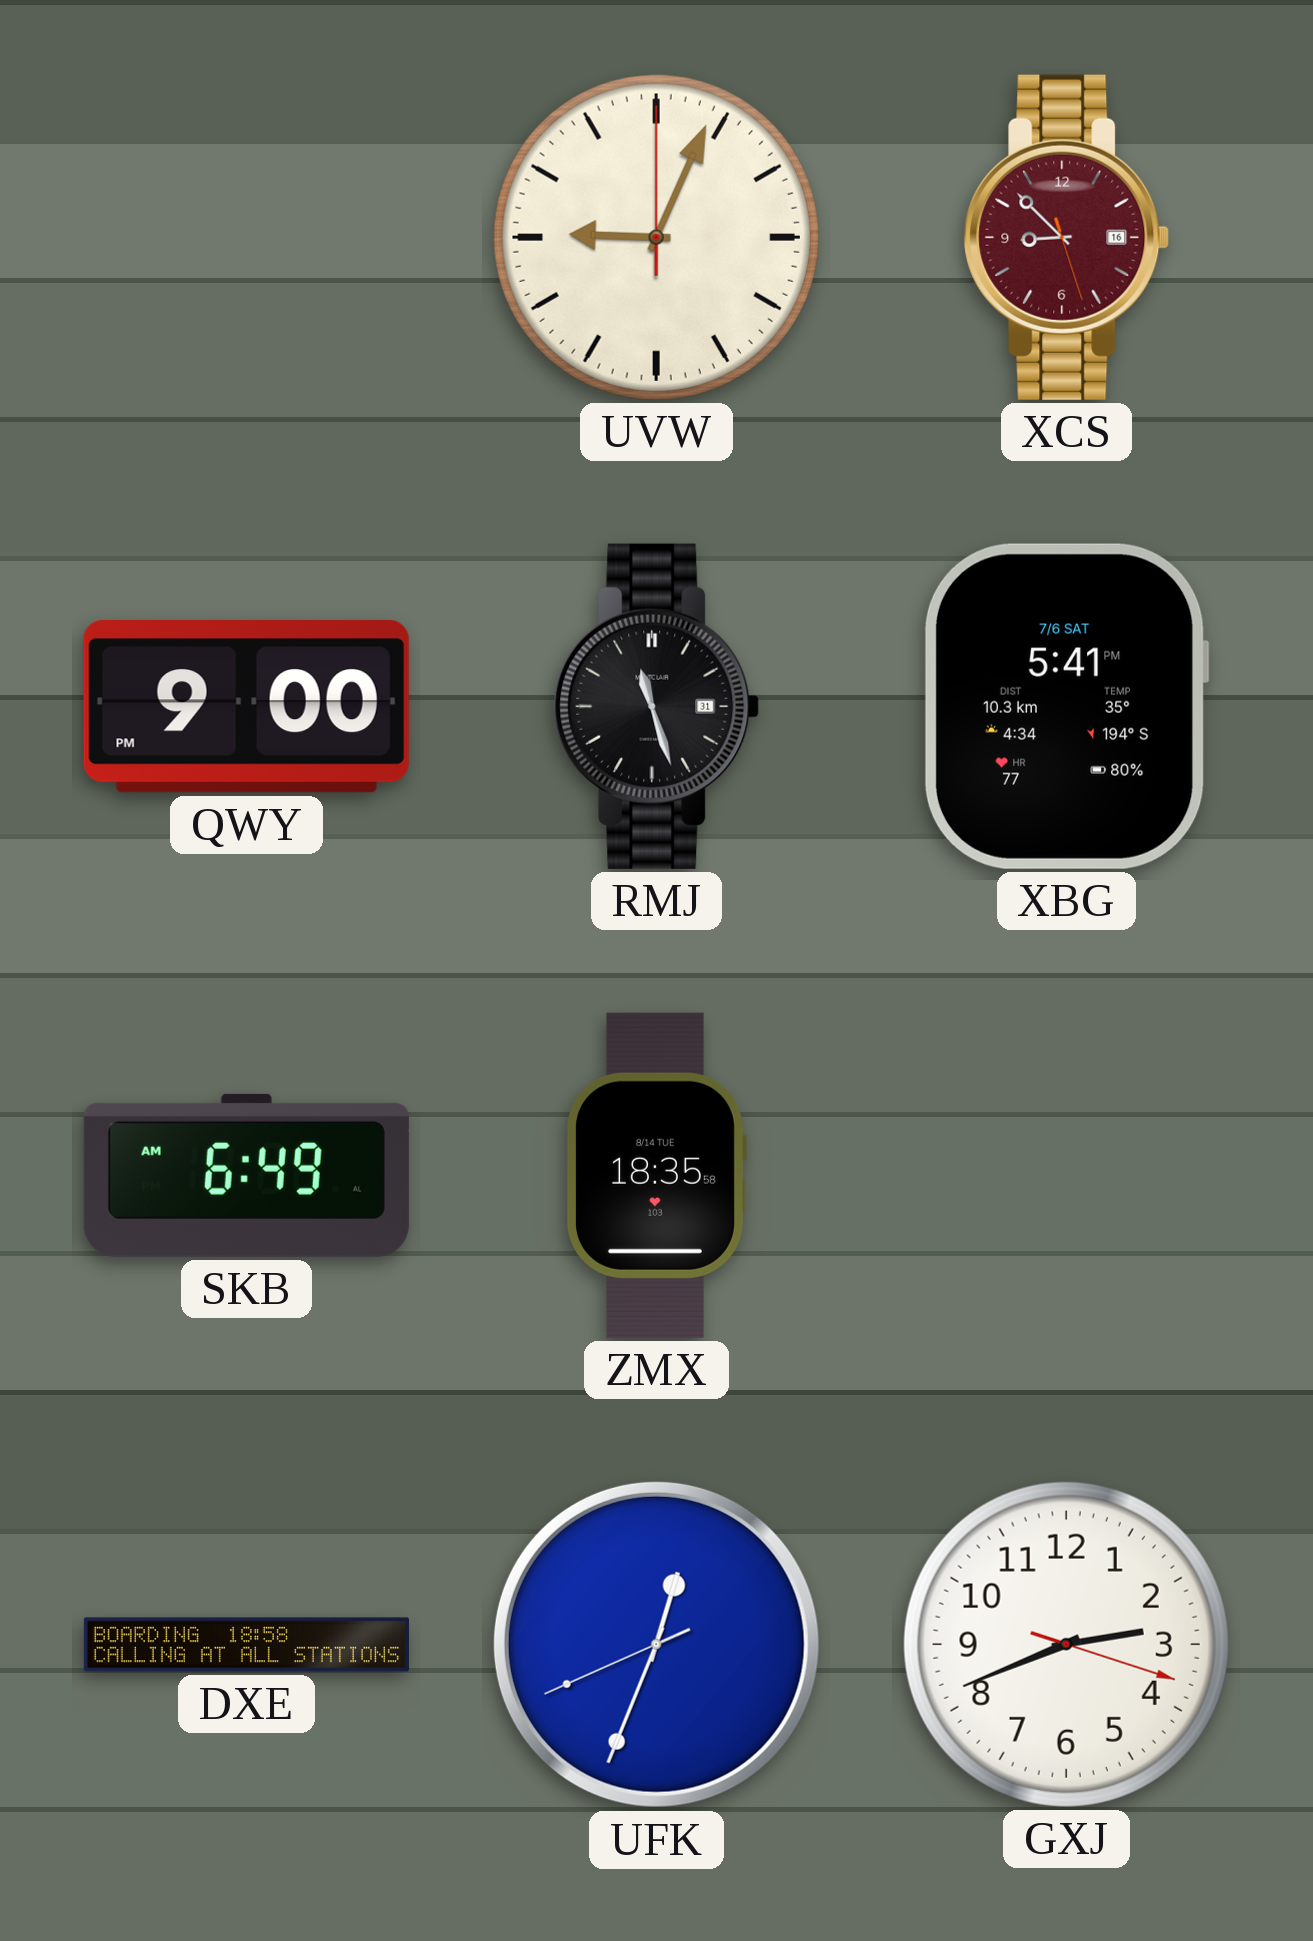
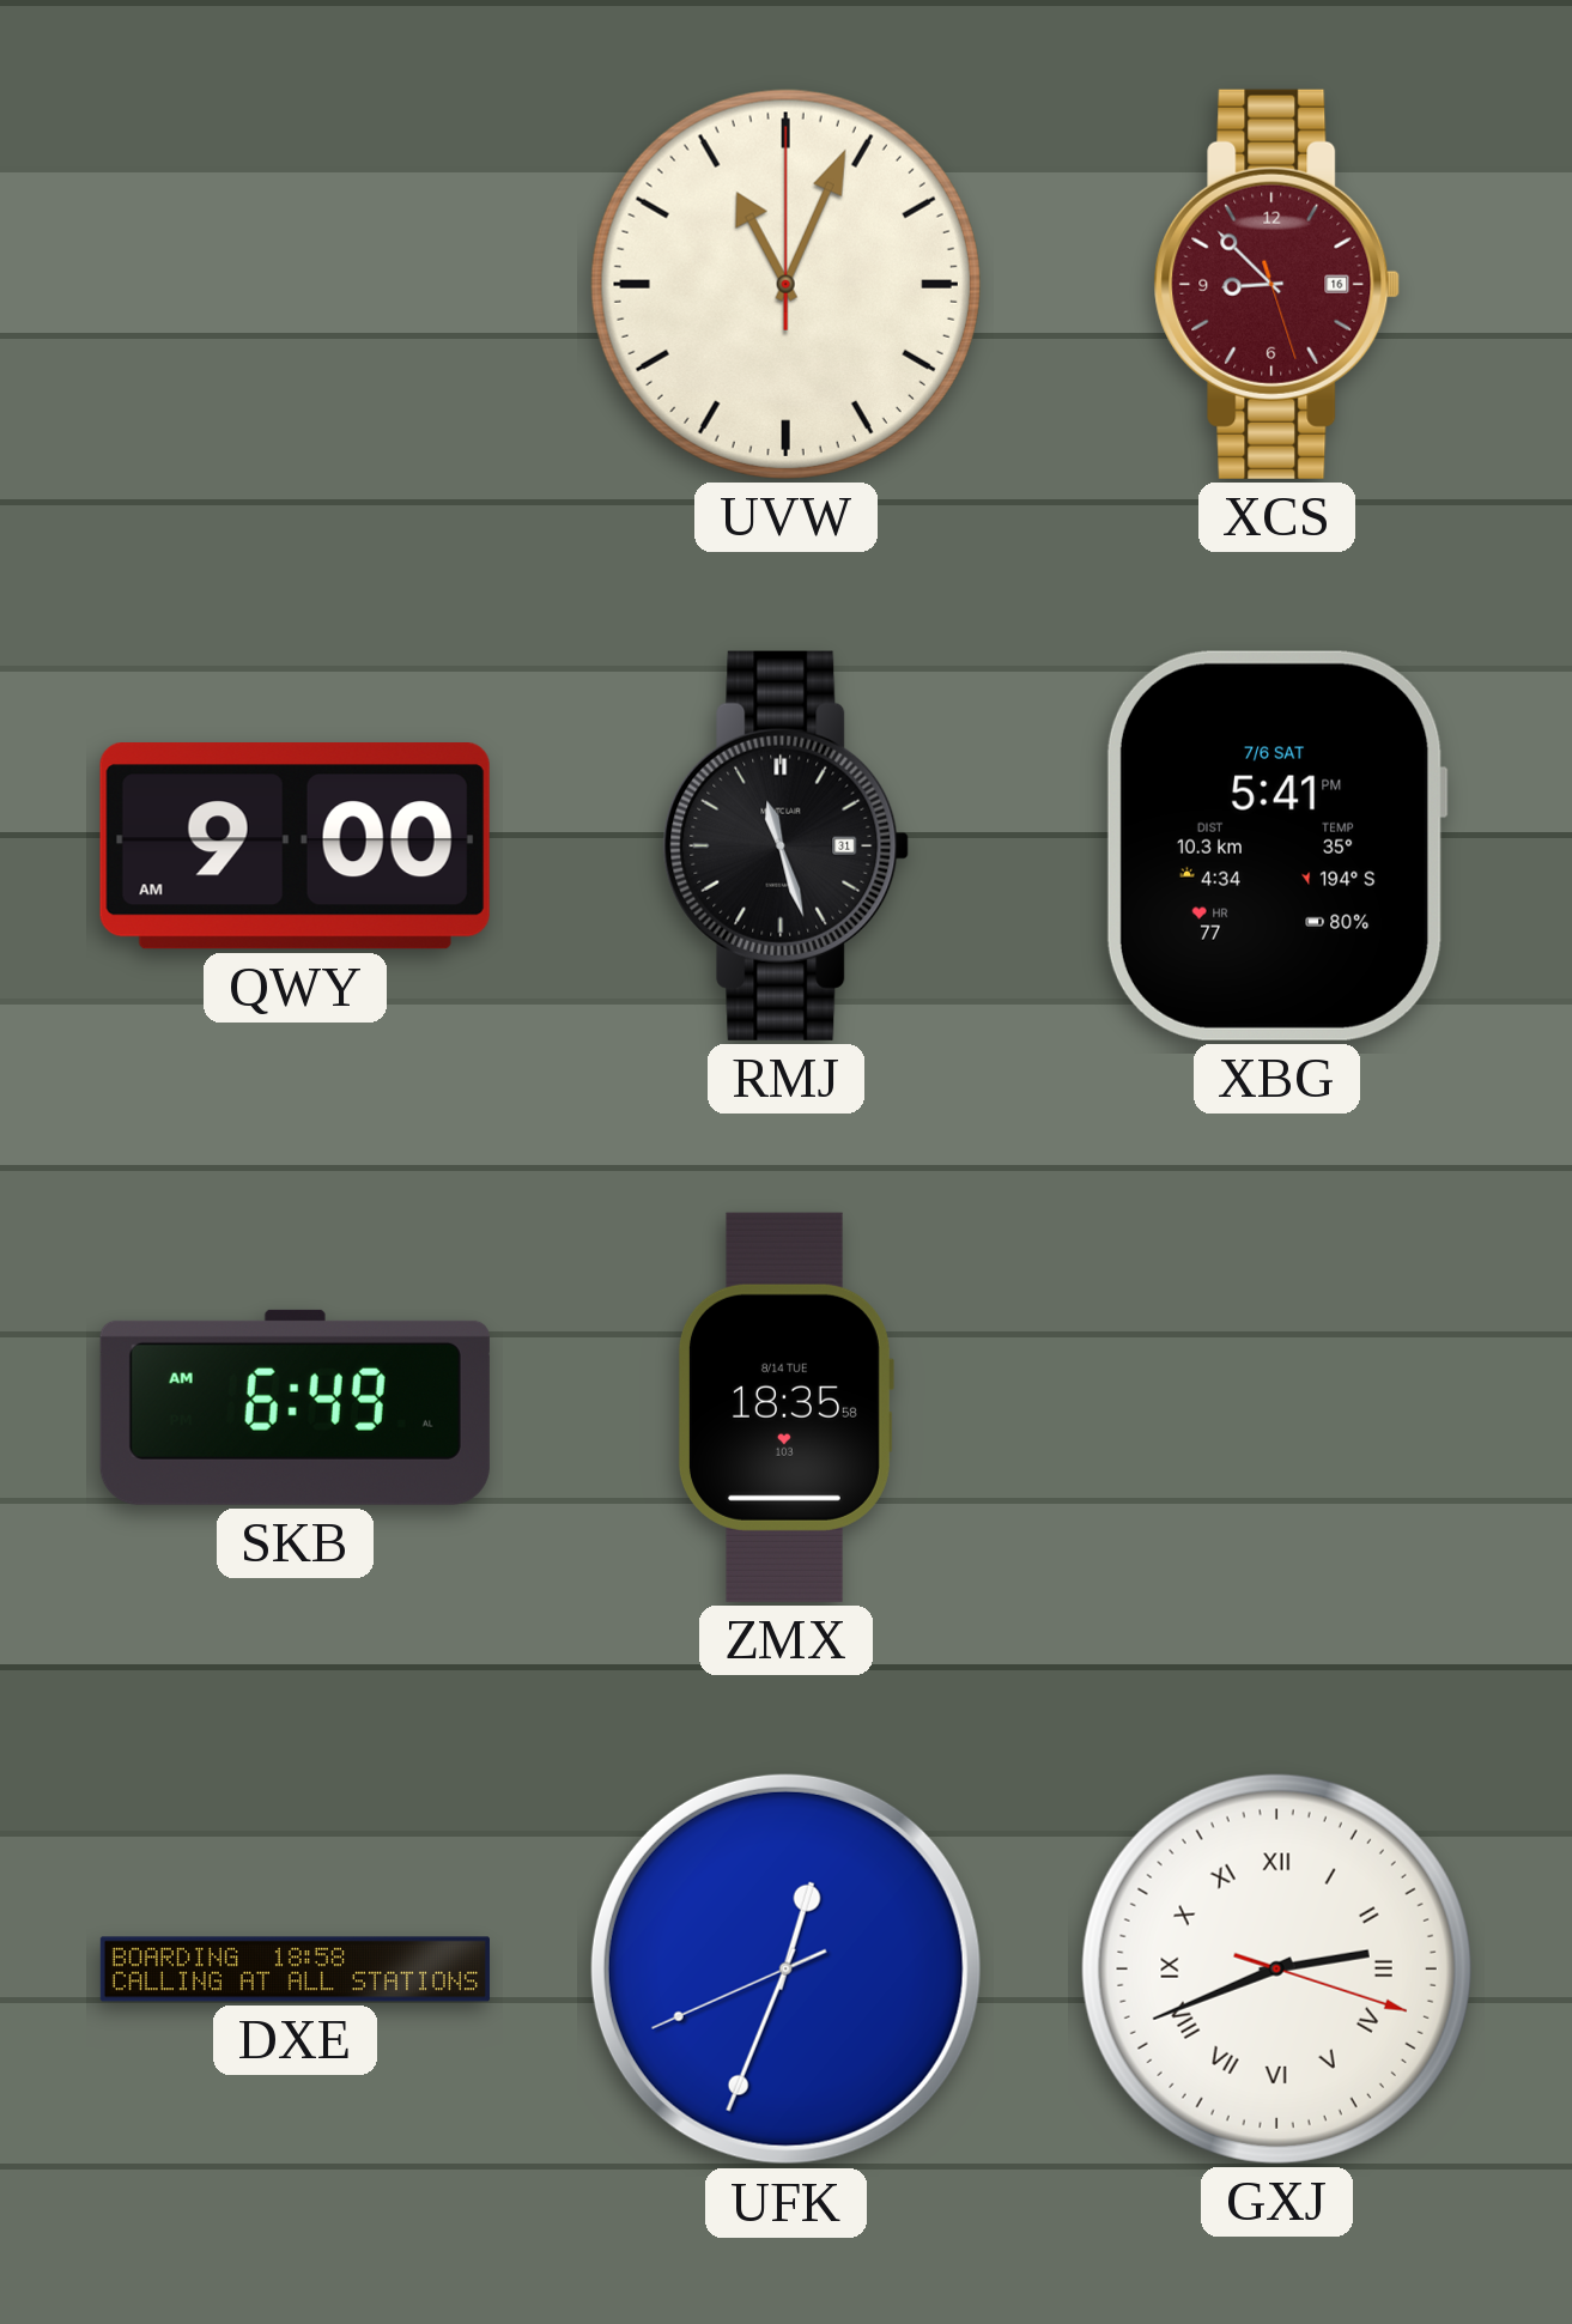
UVW: 9:04 -> 11:04
QWY: 9:00 PM -> 9:00 AM
GXJ numerals: Arabic -> Roman
